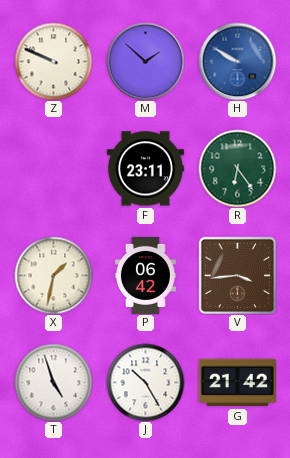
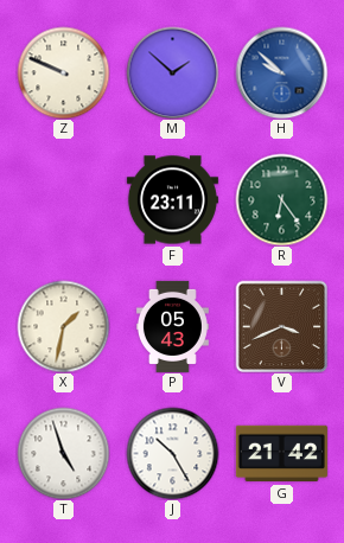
H: 9:50 -> 9:52
P: 06:42 -> 05:43
V: 3:44 -> 3:41
